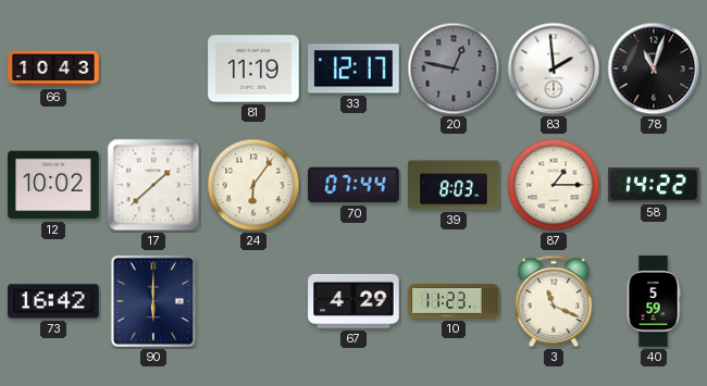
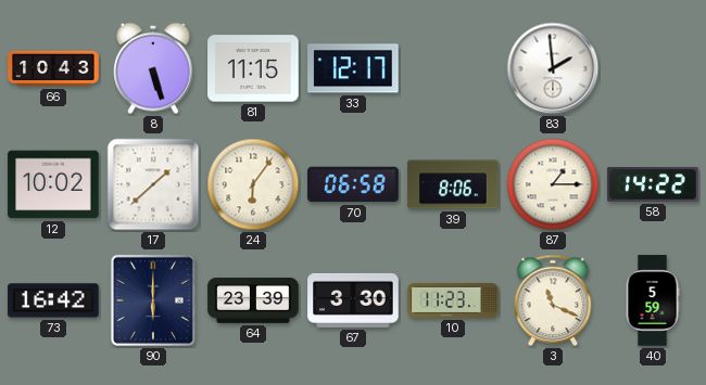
8: none -> 5:27
81: 11:19 -> 11:15
20: 12:47 -> none
78: 11:03 -> none
70: 07:44 -> 06:58
39: 8:03 -> 8:06
64: none -> 23:39
67: 4:29 -> 3:30
